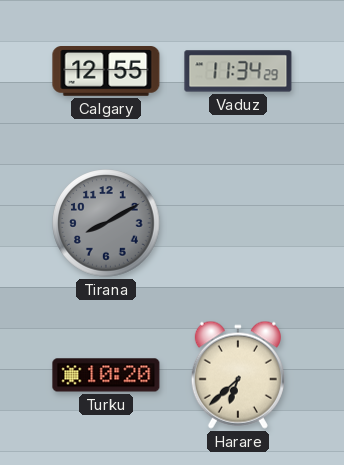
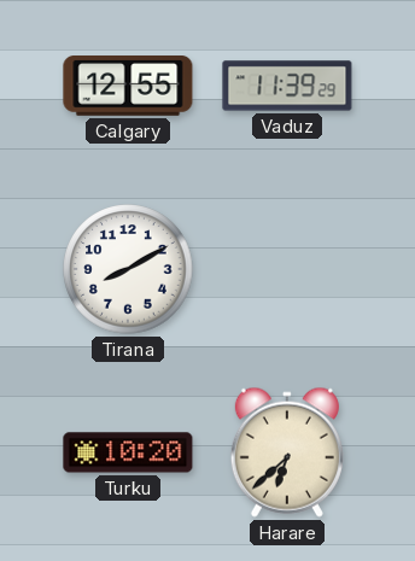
Vaduz: 11:34 -> 11:39
Tirana dial: grey -> white
